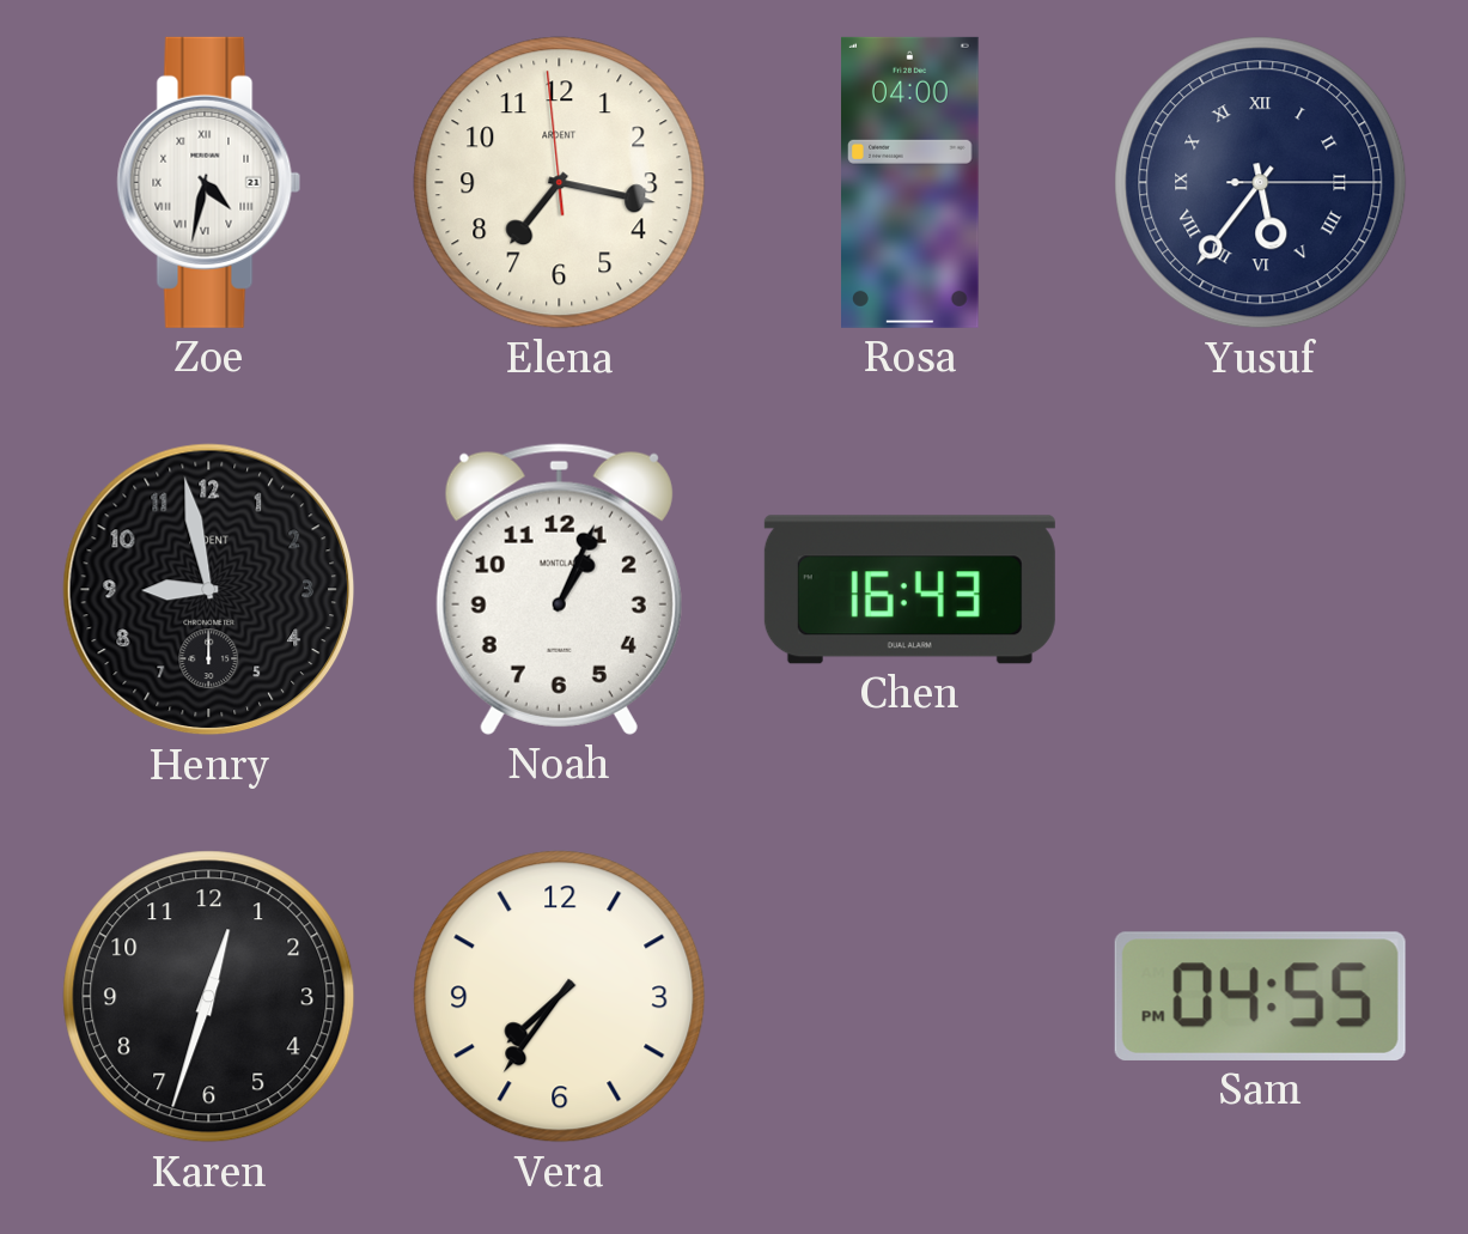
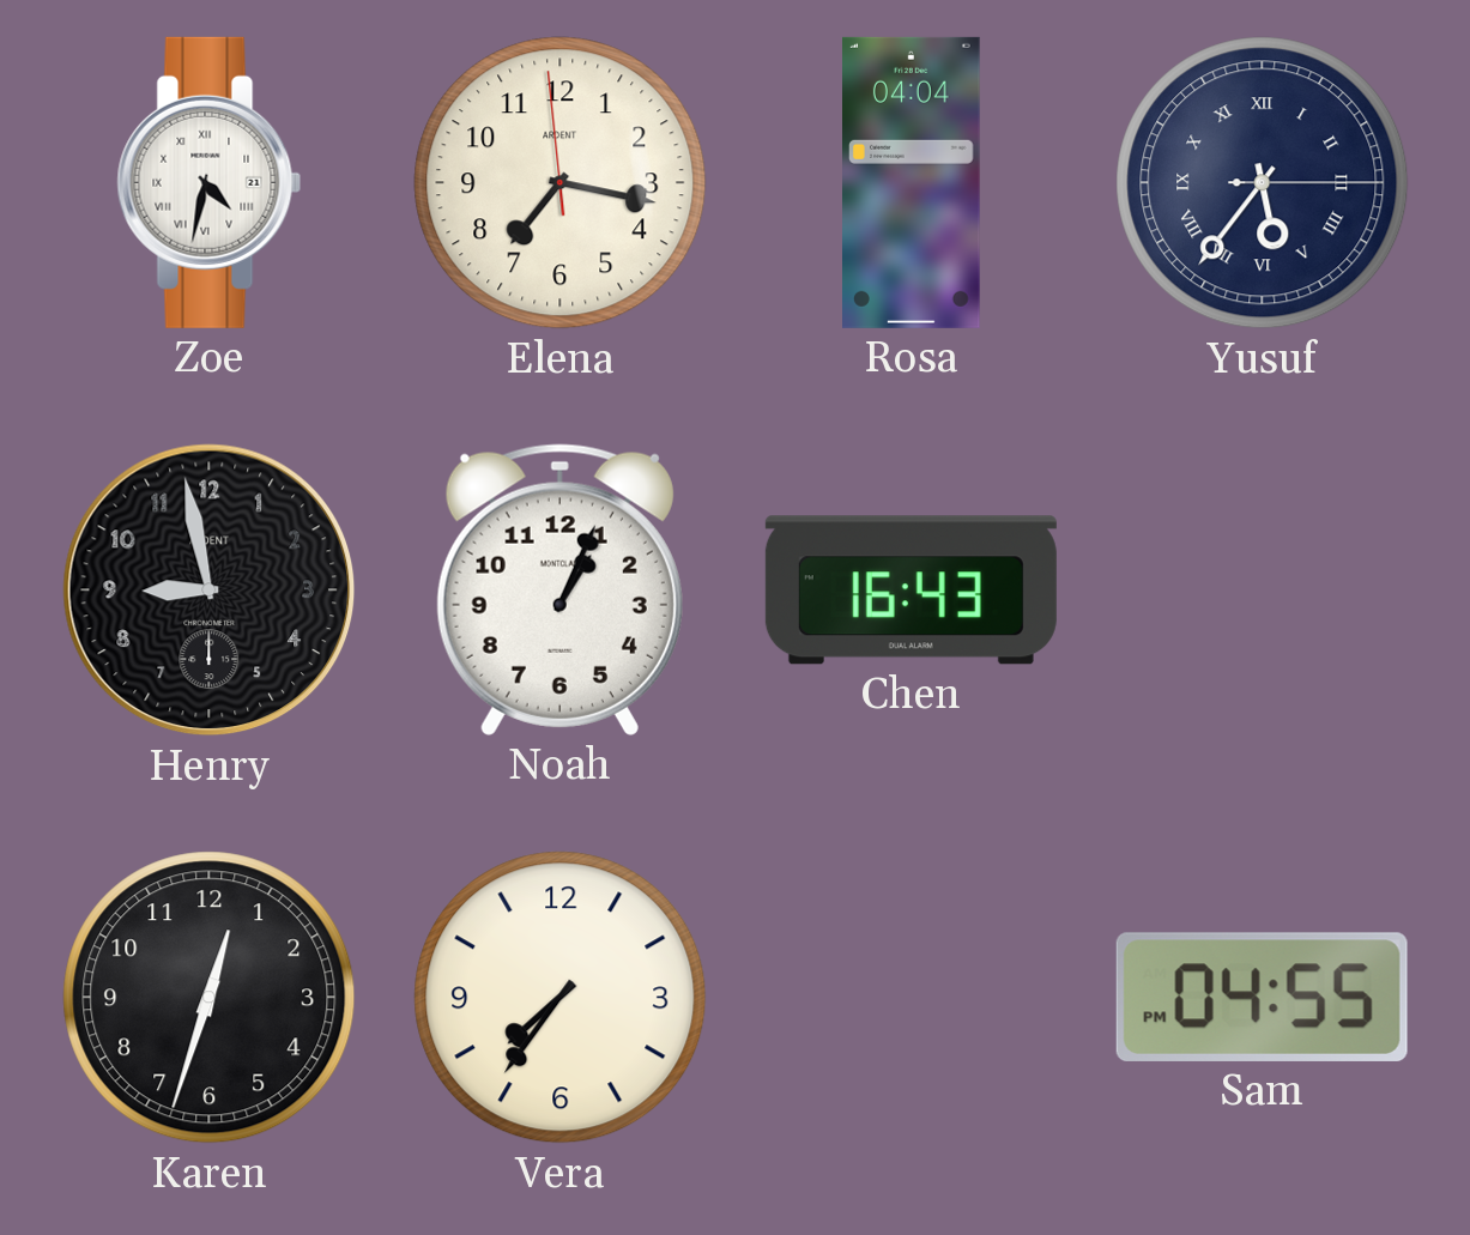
Rosa: 04:00 -> 04:04
